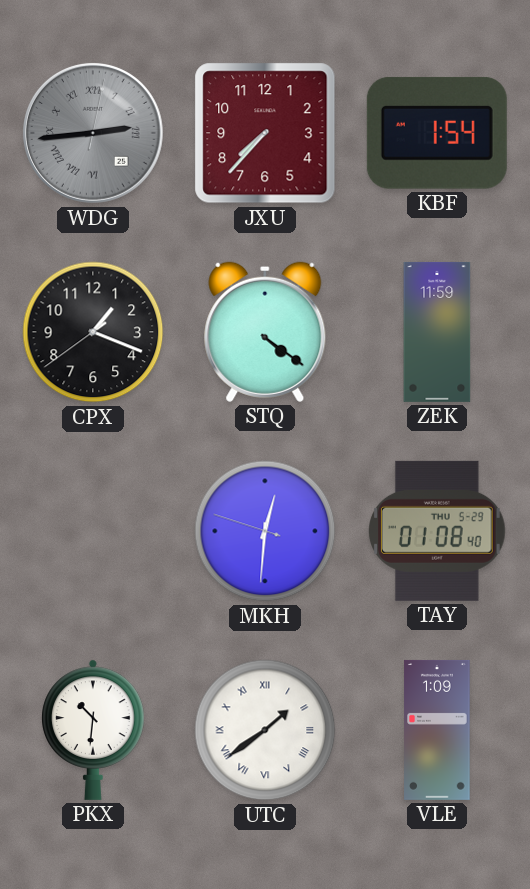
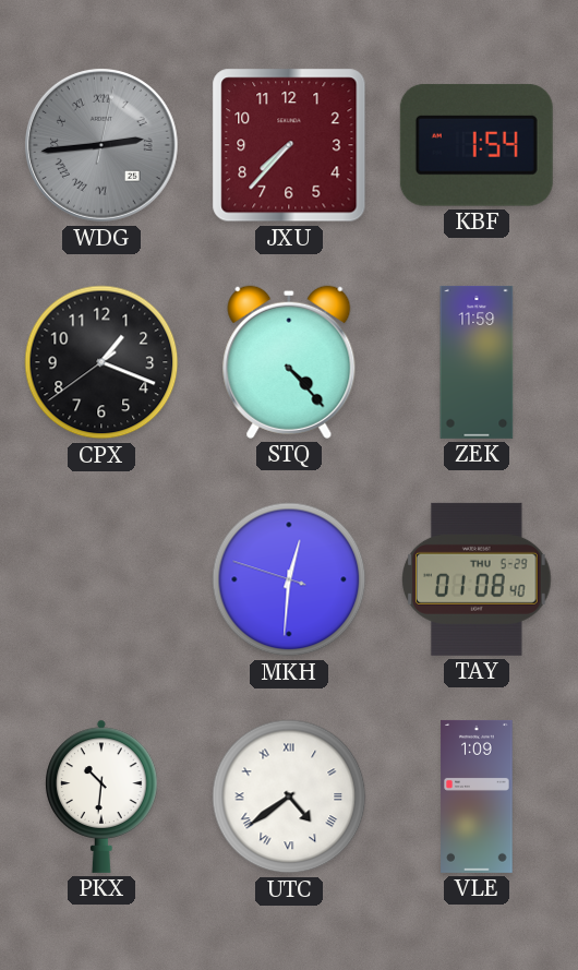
STQ: 4:21 -> 4:23
UTC: 1:39 -> 4:39
